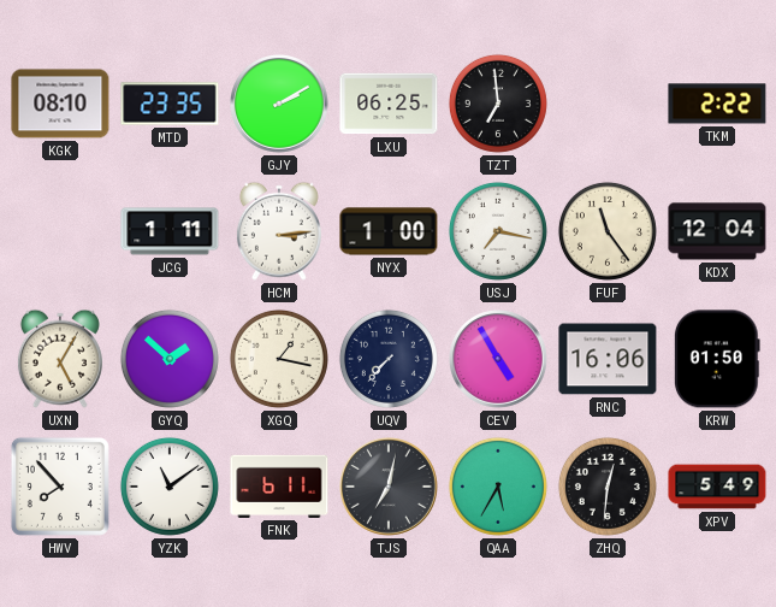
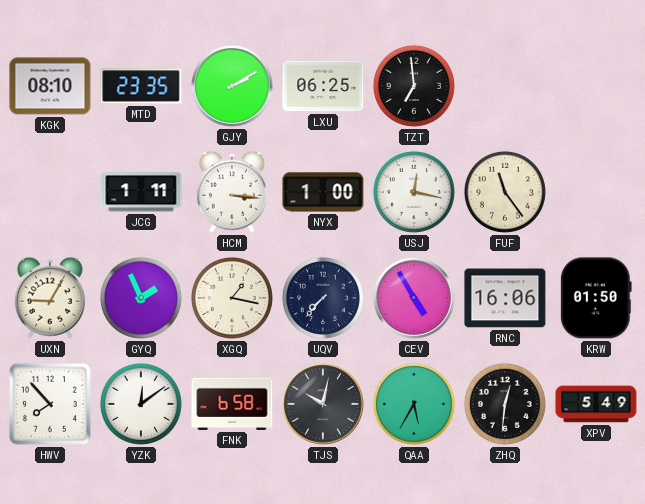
TKM: 2:22 -> none
HCM: 3:14 -> 3:16
USJ: 7:17 -> 12:17
KDX: 12:04 -> none
UXN: 5:05 -> 9:05
GYQ: 1:52 -> 1:56
YZK: 11:09 -> 12:09
FNK: 6:11 -> 6:58
TJS: 7:02 -> 10:02
